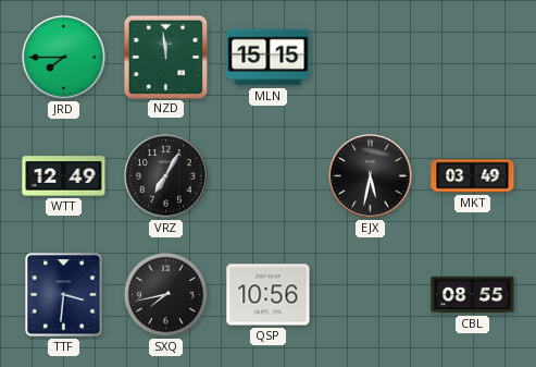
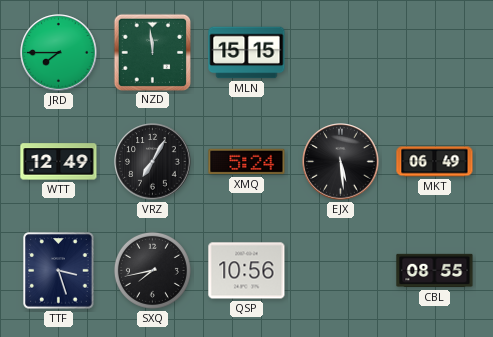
XMQ: none -> 5:24
EJX: 5:32 -> 5:29
MKT: 03:49 -> 06:49
TTF: 3:31 -> 3:27
